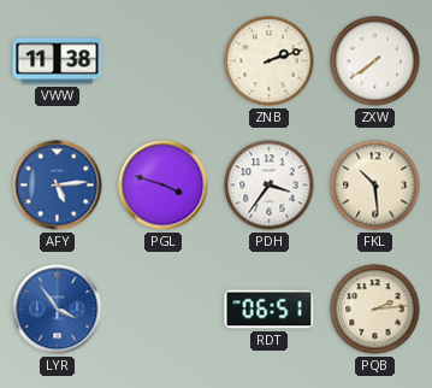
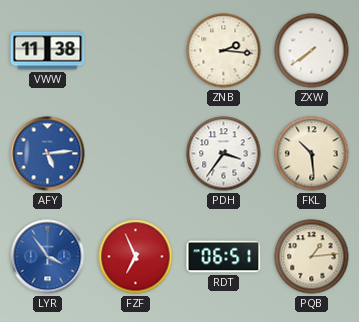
ZNB: 2:12 -> 2:16
PGL: 3:48 -> none
FZF: none -> 6:56
PQB: 2:14 -> 1:14
